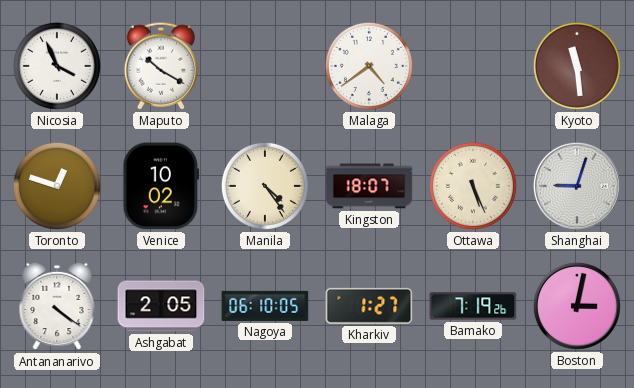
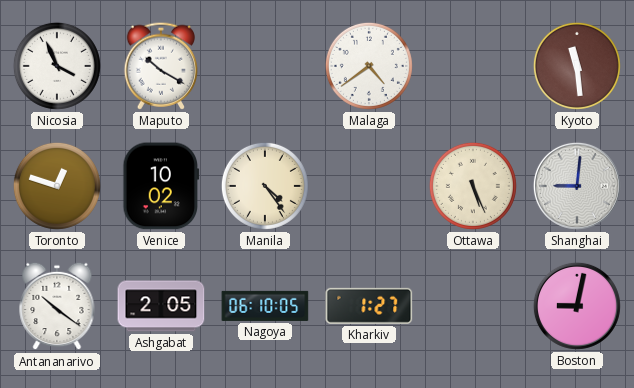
Kingston: 18:07 -> none
Shanghai: 9:03 -> 9:01
Antananarivo: 4:21 -> 10:21
Bamako: 7:19 -> none
Boston: 3:02 -> 9:02
